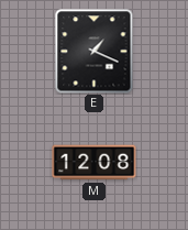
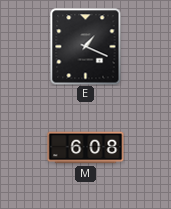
M: 12:08 -> 6:08
